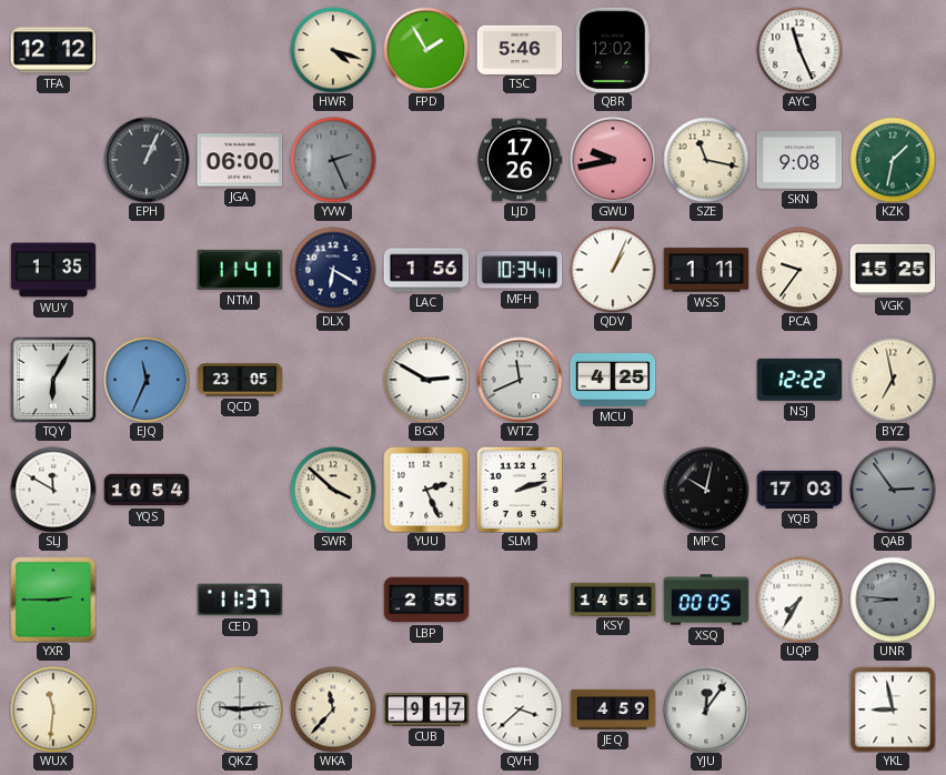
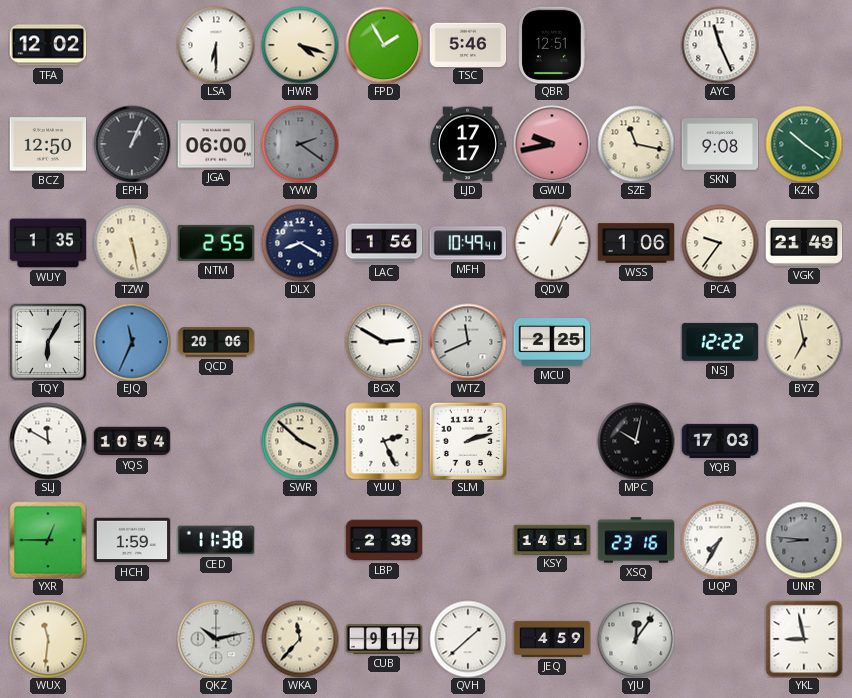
TFA: 12:12 -> 12:02
LSA: none -> 6:30
QBR: 12:02 -> 12:51
BCZ: none -> 12:50
YVW: 2:26 -> 2:21
LJD: 17:26 -> 17:17
KZK: 1:32 -> 10:21
TZW: none -> 5:28
NTM: 11:41 -> 2:55
DLX: 6:20 -> 8:20
MFH: 10:34 -> 10:49
WSS: 1:11 -> 1:06
VGK: 15:25 -> 21:49
QCD: 23:05 -> 20:06
MCU: 4:25 -> 2:25
QAB: 2:54 -> none
YXR: 2:45 -> 12:45
HCH: none -> 1:59
CED: 11:37 -> 11:38
LBP: 2:55 -> 2:39
XSQ: 00:05 -> 23:16
QKZ: 9:14 -> 10:13
QVH: 3:38 -> 1:38
